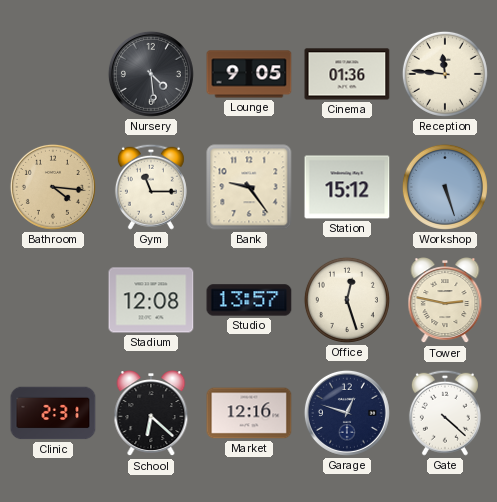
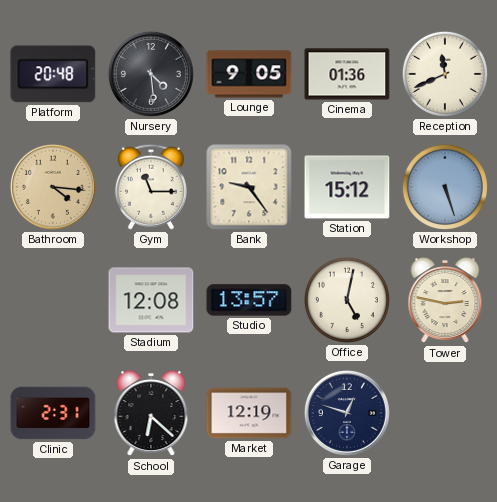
Platform: none -> 20:48
Reception: 11:46 -> 11:41
Office: 12:27 -> 5:02
Market: 12:16 -> 12:19
Gate: 4:22 -> none
